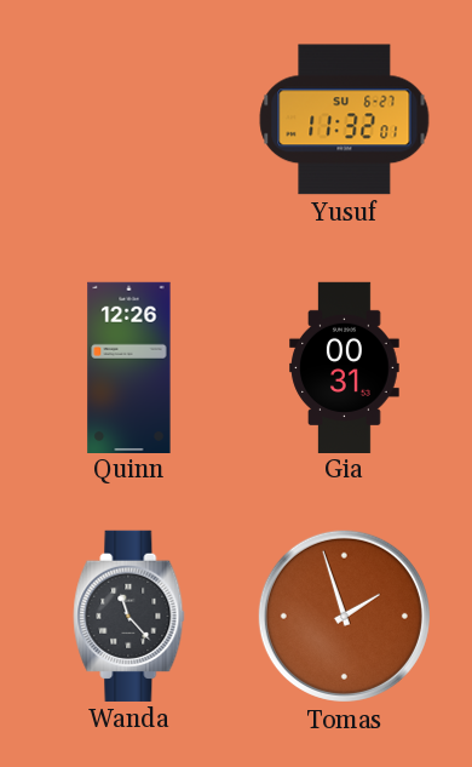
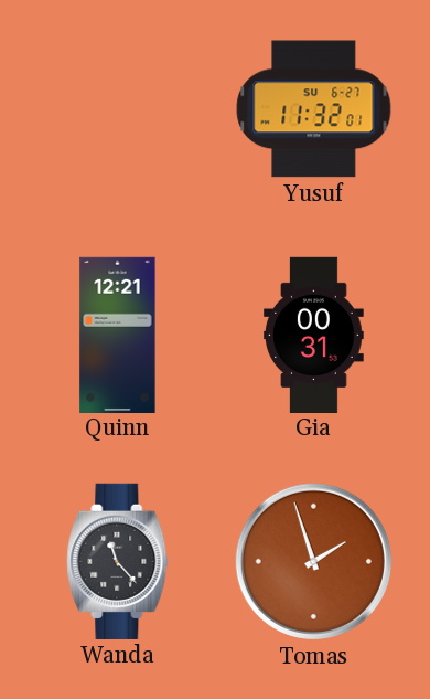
Quinn: 12:26 -> 12:21
